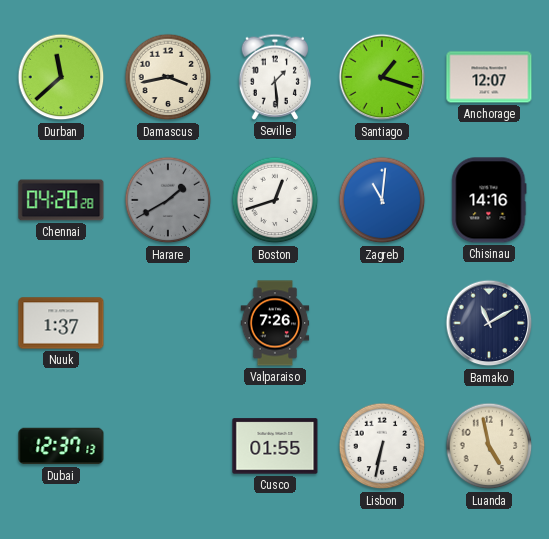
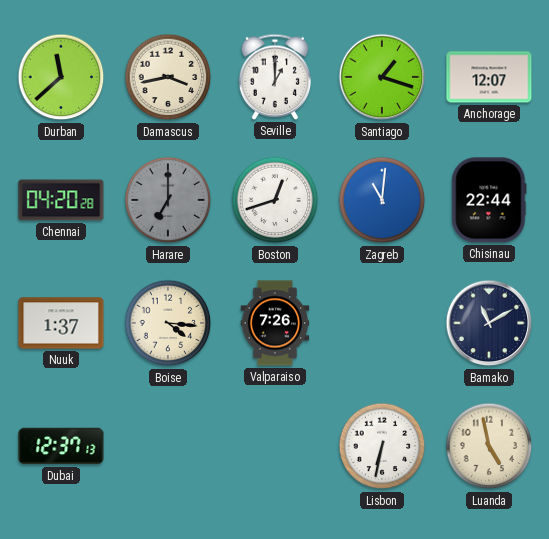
Seville: 1:29 -> 1:00
Harare: 1:40 -> 7:00
Chisinau: 14:16 -> 22:44
Boise: none -> 4:16
Cusco: 01:55 -> none
